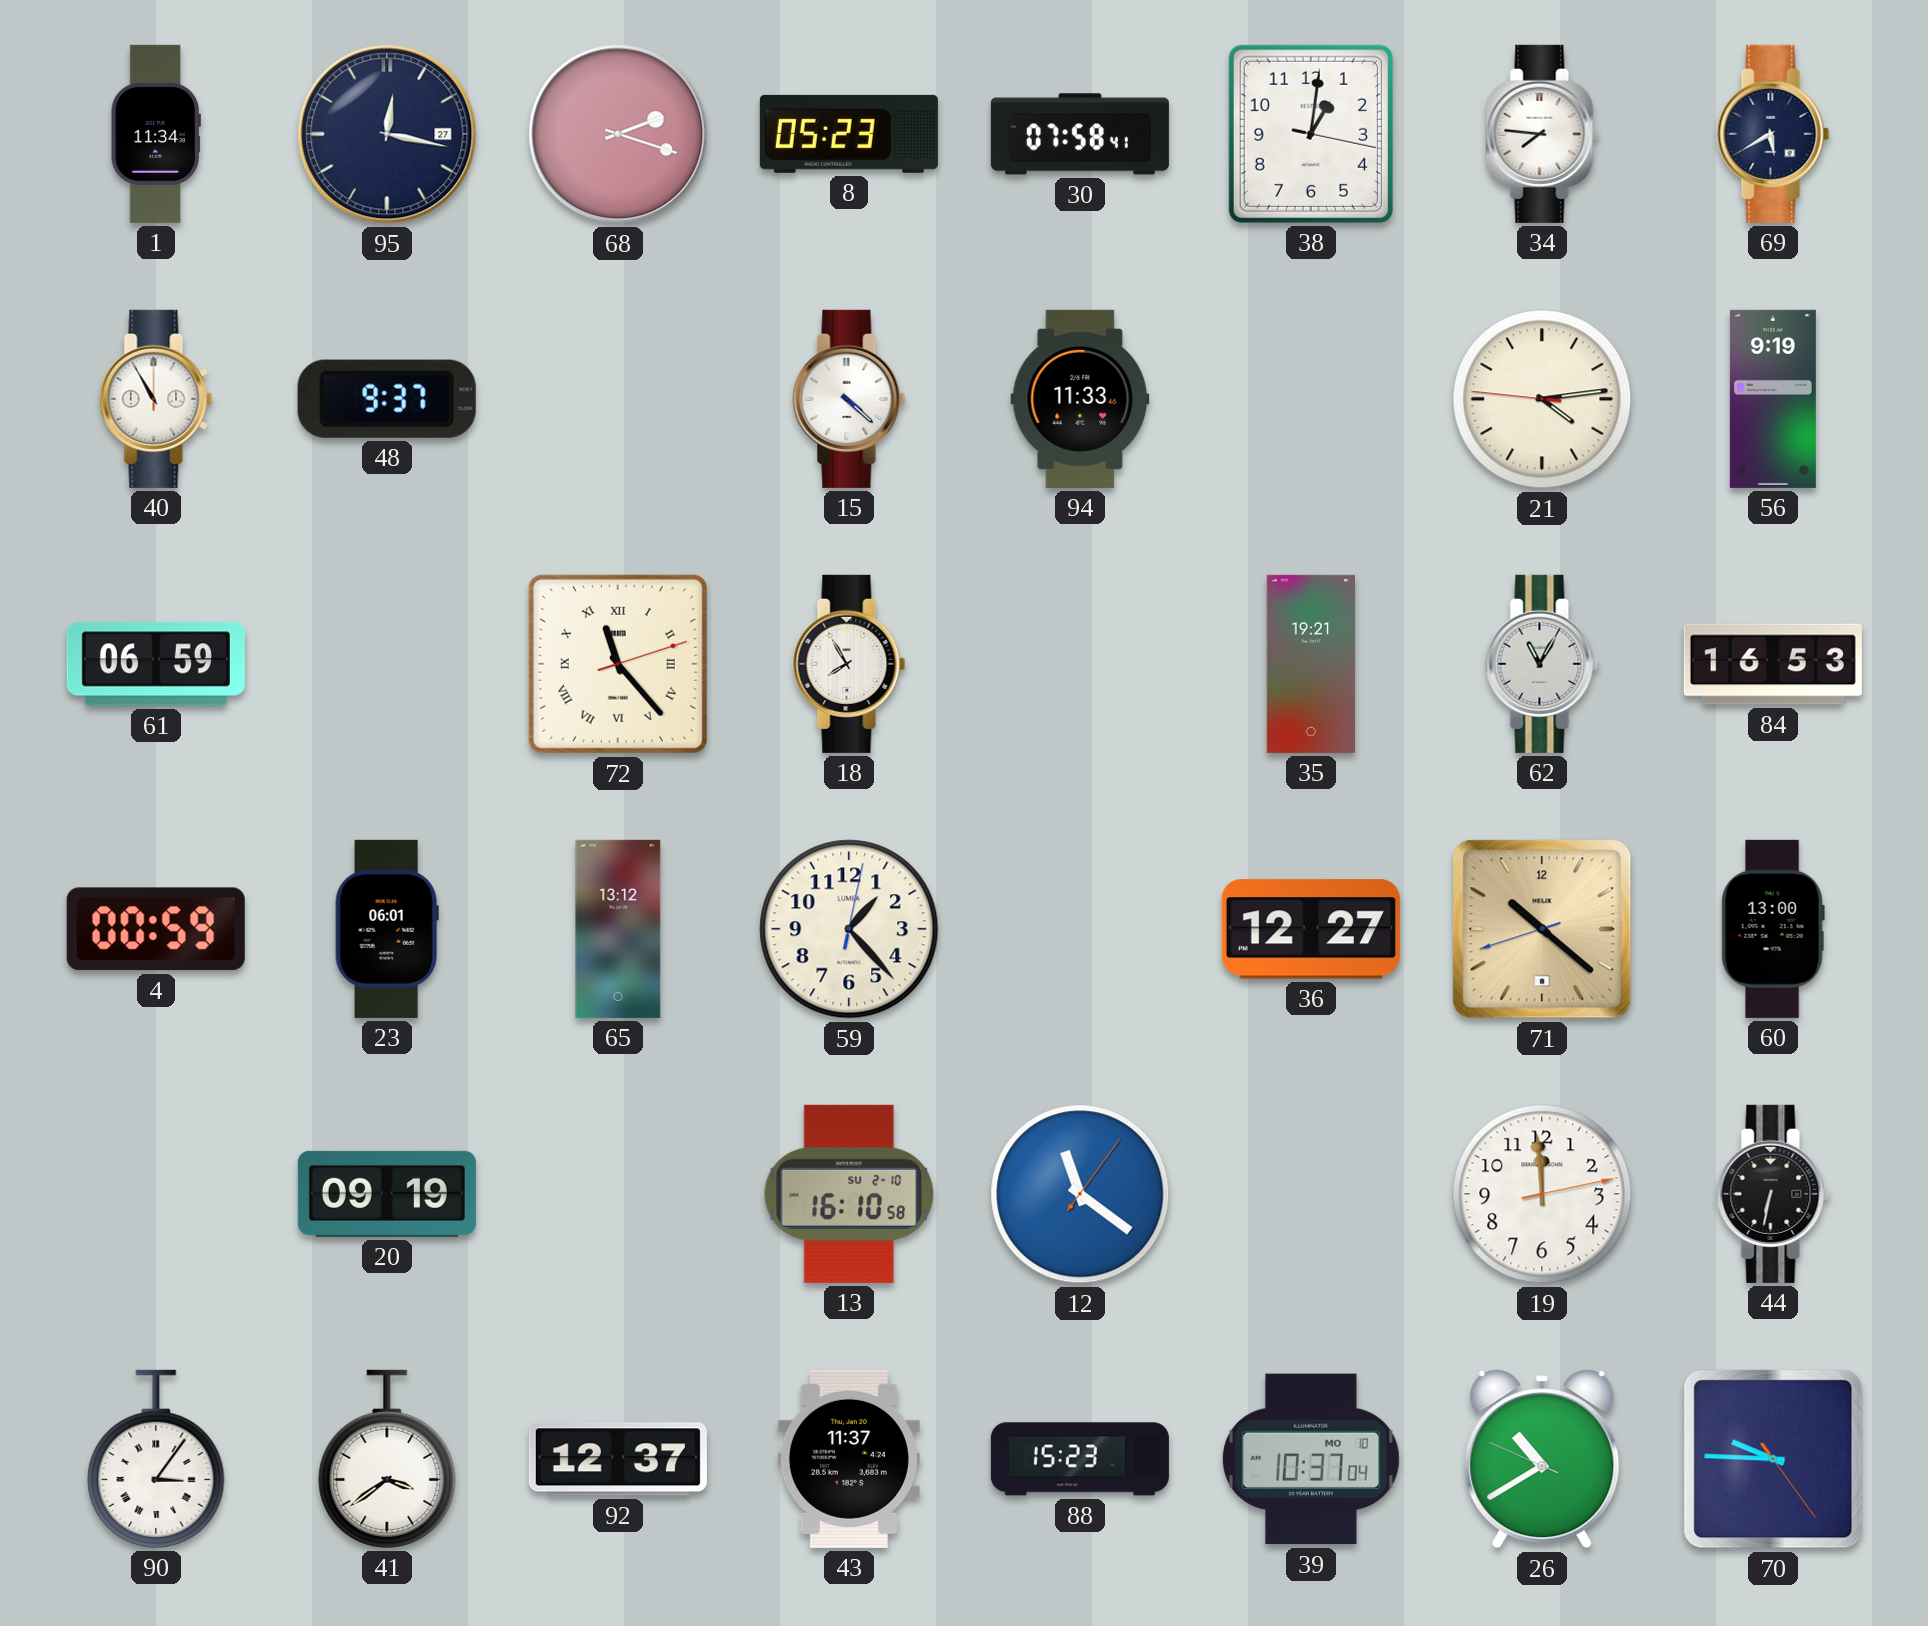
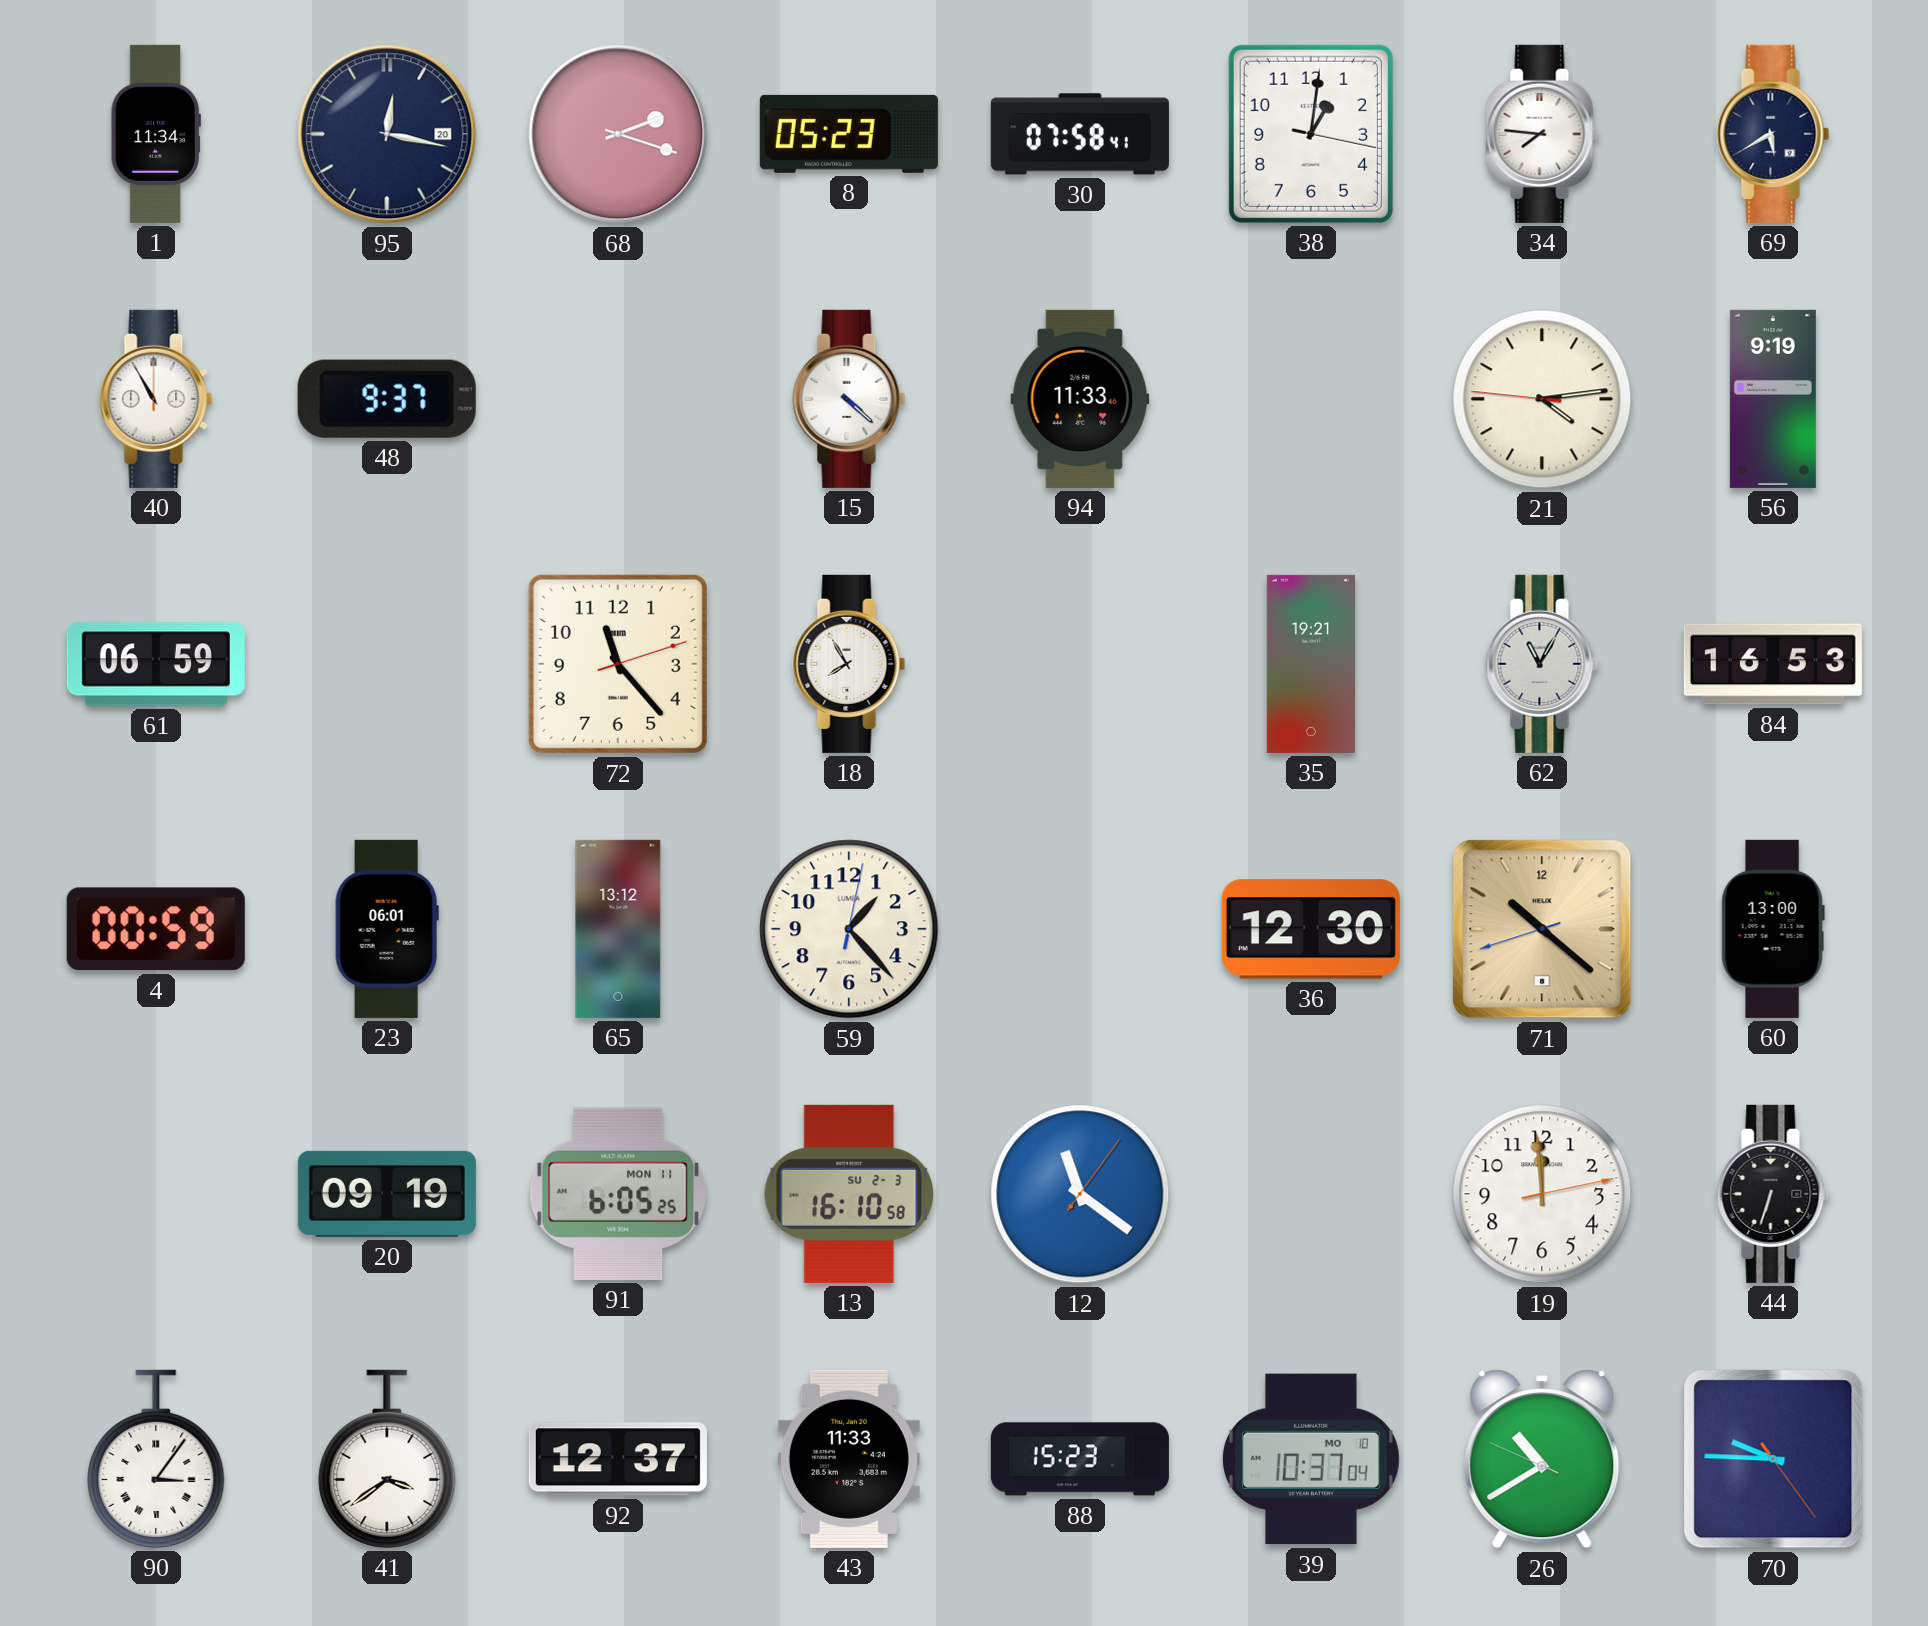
95 date: 27 -> 20
72 numerals: Roman -> Arabic
36: 12:27 -> 12:30
91: none -> 6:05
13 date: SU 2-10 -> SU 2-3
44: 6:32 -> 6:33
43: 11:37 -> 11:33
